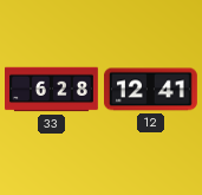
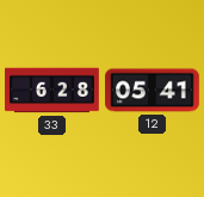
12: 12:41 -> 05:41
